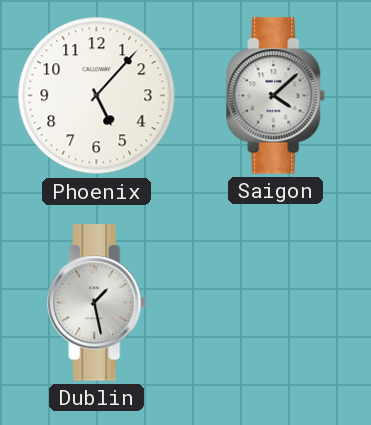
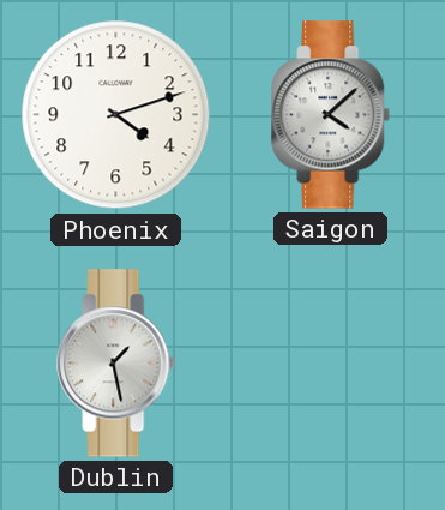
Phoenix: 5:07 -> 4:12
